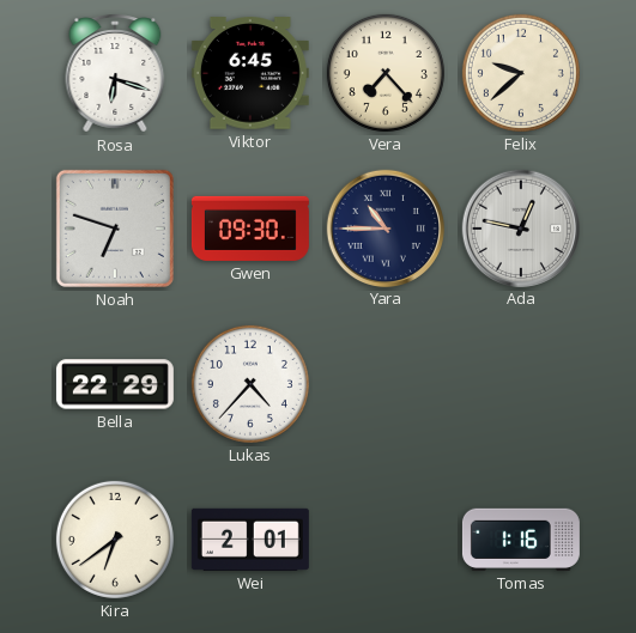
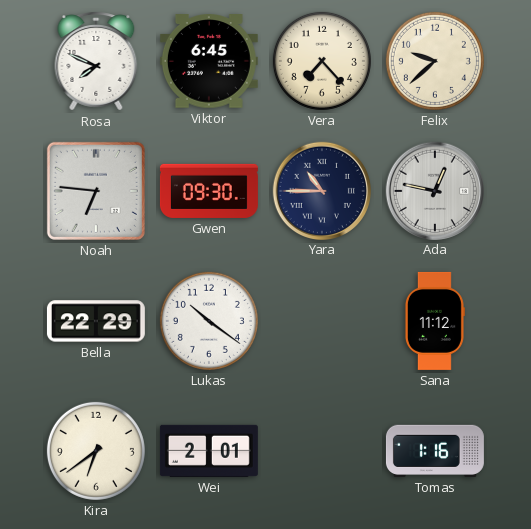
Rosa: 6:18 -> 7:49
Noah: 6:48 -> 6:46
Lukas: 4:37 -> 10:21
Sana: none -> 11:12
